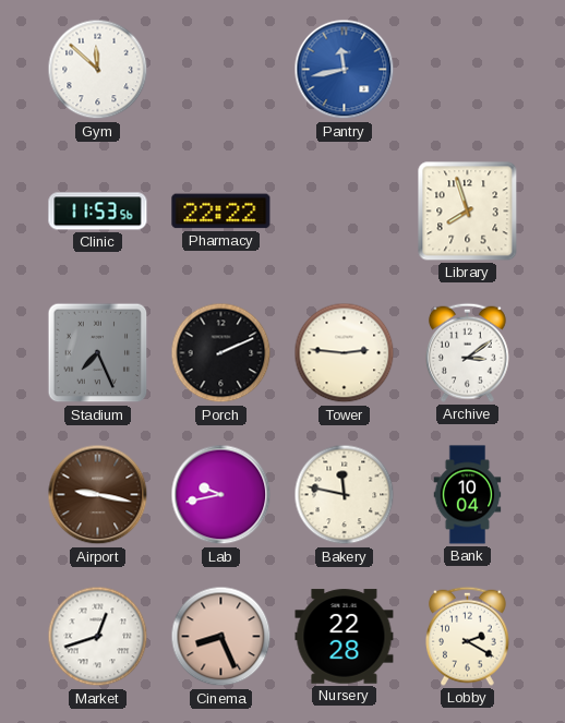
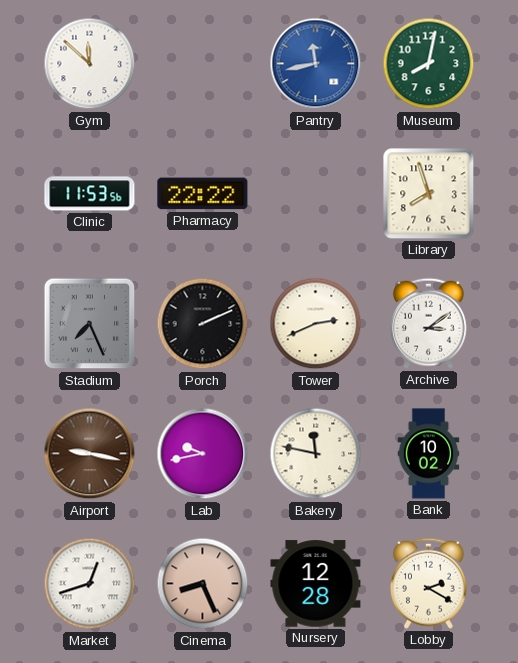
Museum: none -> 8:02
Tower: 2:46 -> 2:41
Bank: 10:04 -> 10:02
Nursery: 22:28 -> 12:28
